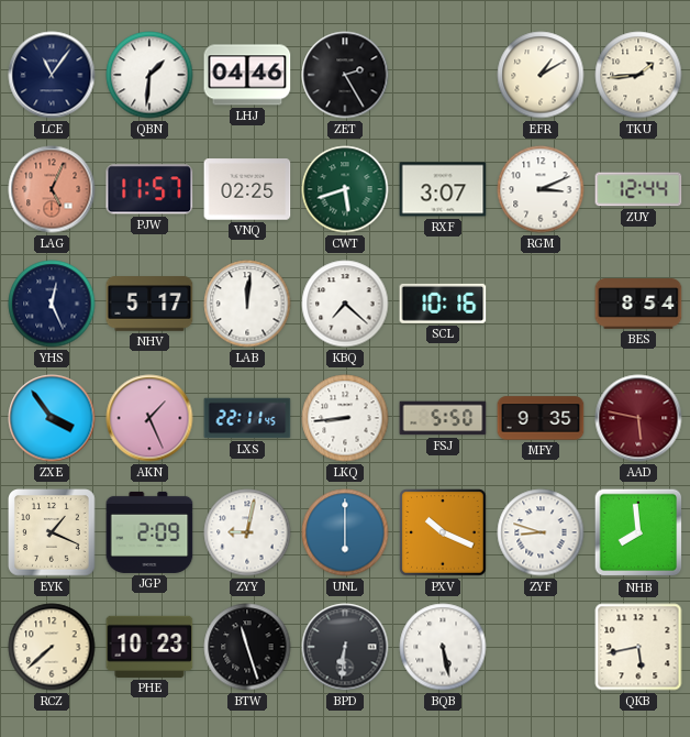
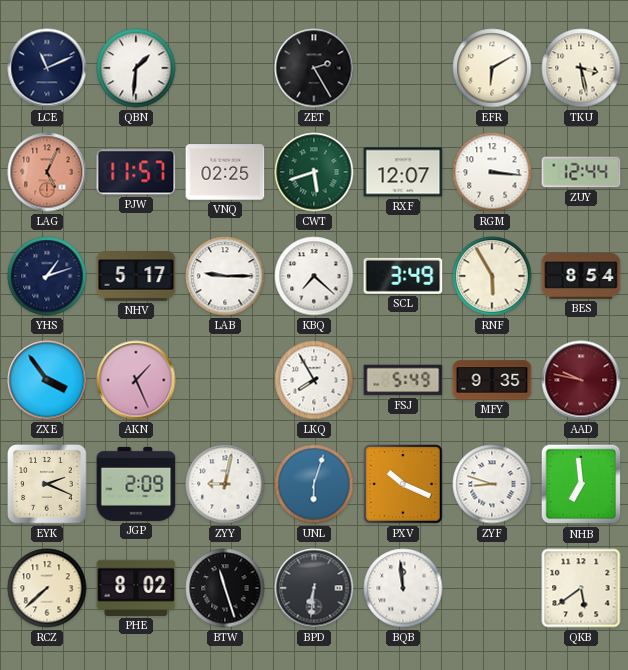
LCE: 11:06 -> 11:11
LHJ: 04:46 -> none
EFR: 1:10 -> 6:10
TKU: 1:44 -> 3:28
RXF: 3:07 -> 12:07
RGM: 3:11 -> 3:16
YHS: 12:26 -> 1:12
LAB: 12:01 -> 9:15
SCL: 10:16 -> 3:49
RNF: none -> 5:55
LXS: 22:11 -> none
LKQ: 8:44 -> 7:55
FSJ: 5:50 -> 5:49
AAD: 5:47 -> 9:47
EYK: 1:19 -> 2:19
UNL: 6:00 -> 6:03
NHB: 7:59 -> 6:59
PHE: 10:23 -> 8:02
BQB: 5:28 -> 11:59
QKB: 5:43 -> 5:39
